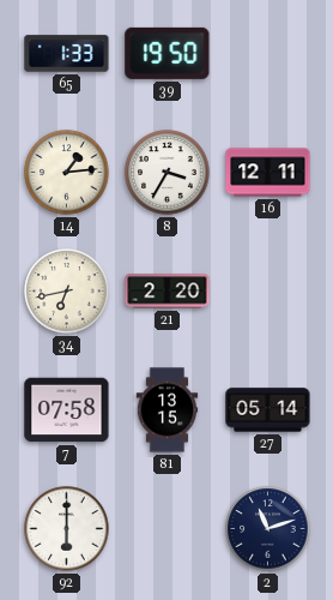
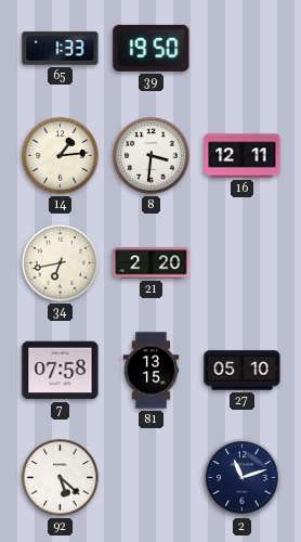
8: 3:35 -> 3:31
27: 05:14 -> 05:10
92: 6:00 -> 5:22
